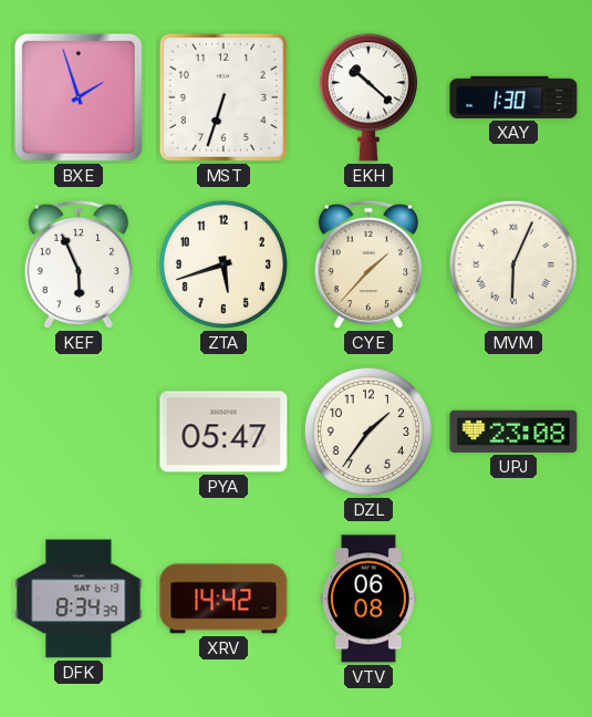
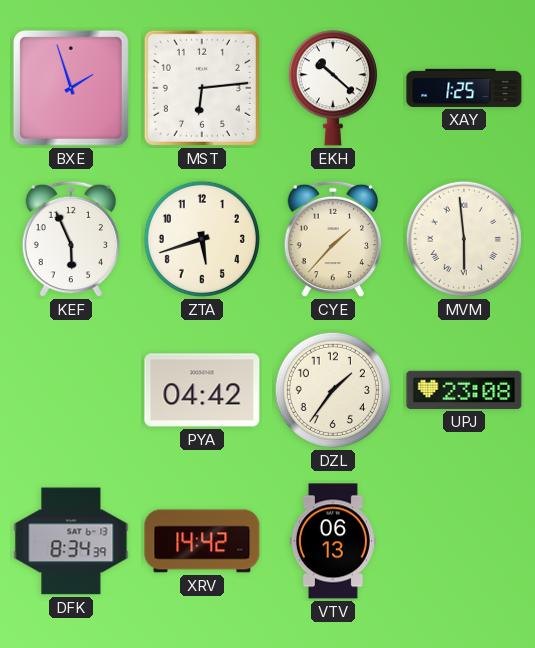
MST: 6:33 -> 6:14
XAY: 1:30 -> 1:25
MVM: 6:04 -> 5:59
PYA: 05:47 -> 04:42
VTV: 06:08 -> 06:13
